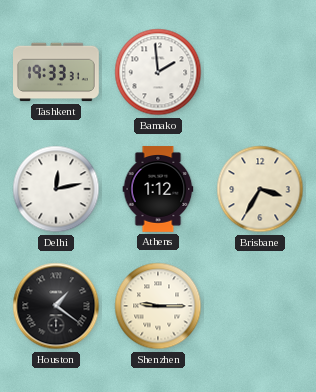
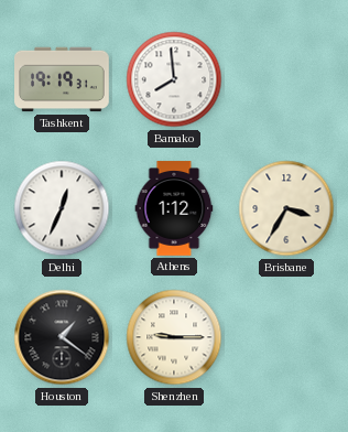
Tashkent: 19:33 -> 19:19
Bamako: 1:59 -> 7:59
Delhi: 12:13 -> 12:34
